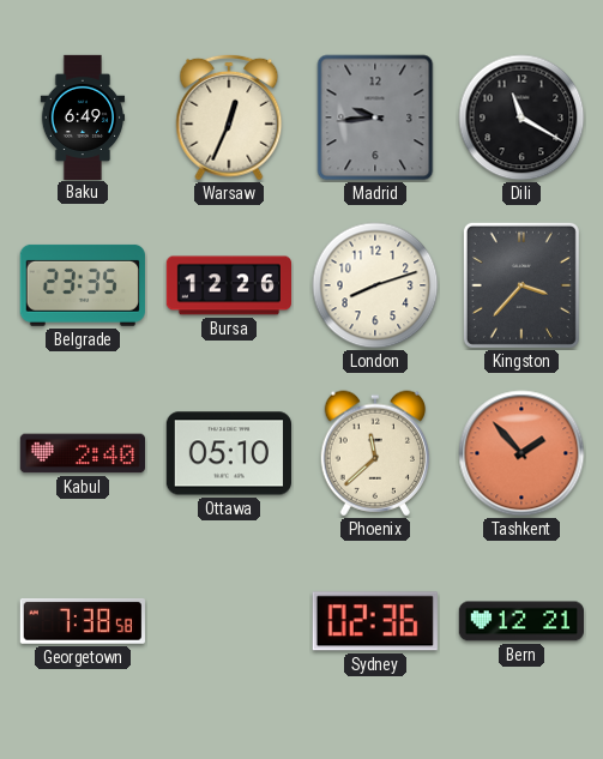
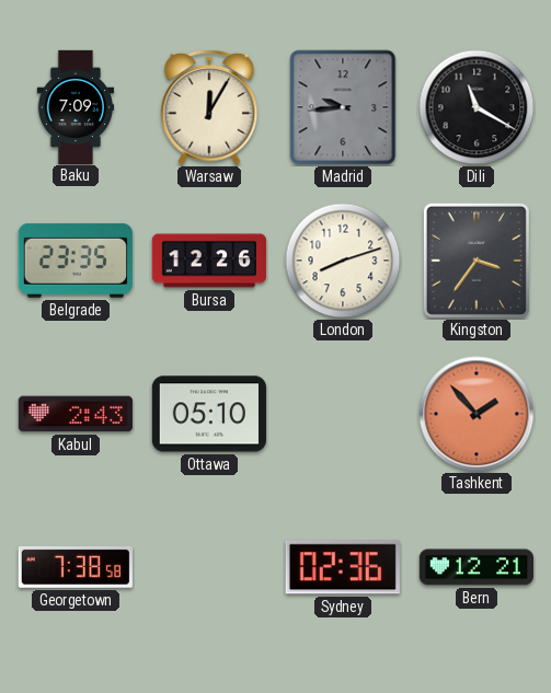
Baku: 6:49 -> 7:09
Warsaw: 12:34 -> 12:05
Kingston: 3:37 -> 3:36
Kabul: 2:40 -> 2:43
Phoenix: 11:38 -> none
